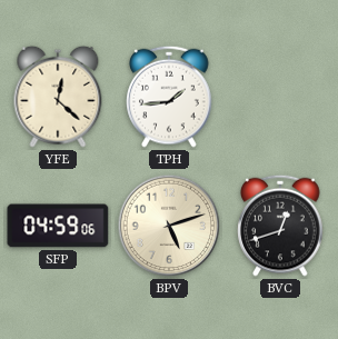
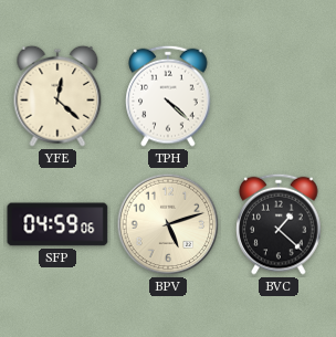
TPH: 1:44 -> 4:22
BVC: 12:42 -> 1:22
